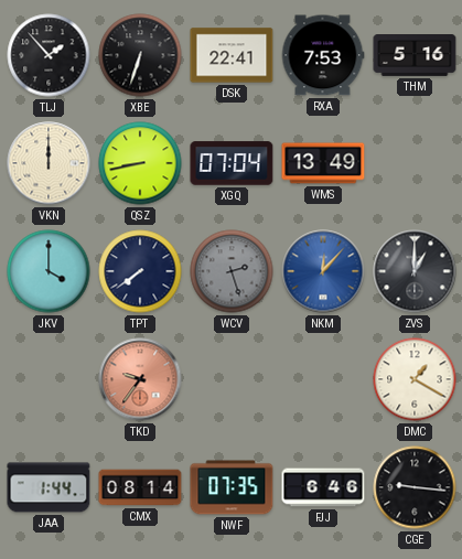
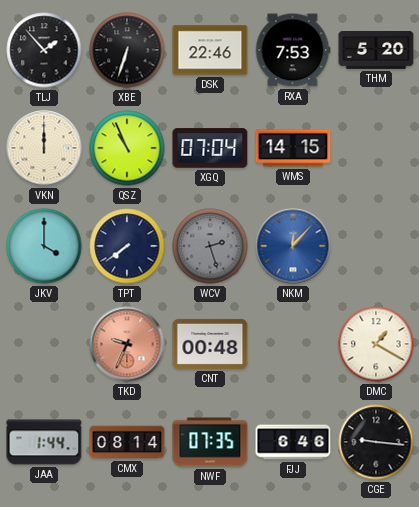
DSK: 22:41 -> 22:46
THM: 5:16 -> 5:20
QSZ: 8:43 -> 10:56
WMS: 13:49 -> 14:15
ZVS: 1:00 -> none
TKD: 9:36 -> 9:34
CNT: none -> 00:48
